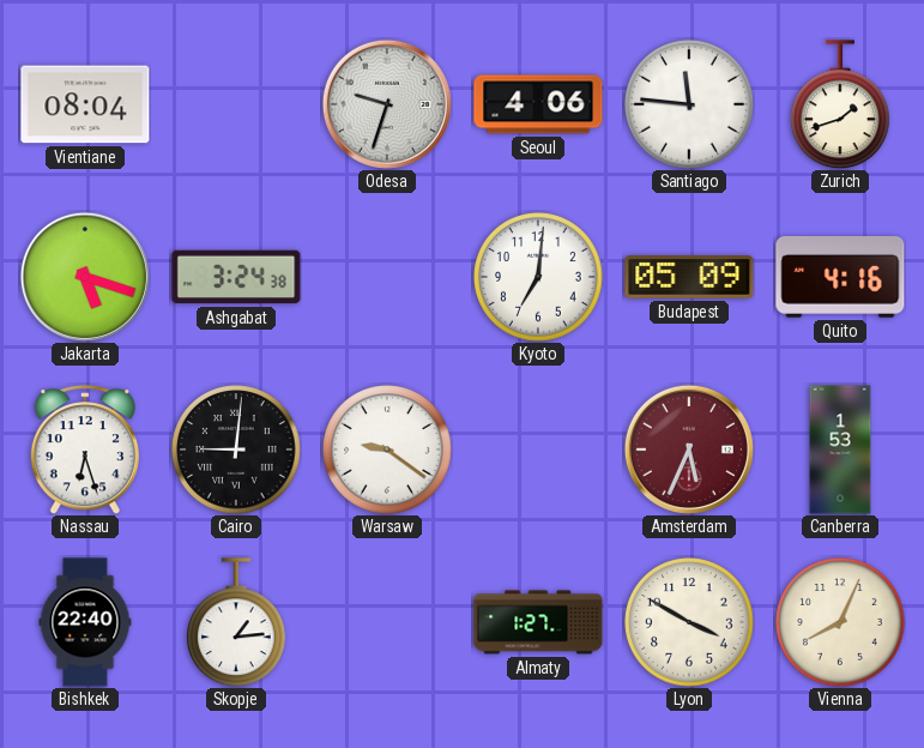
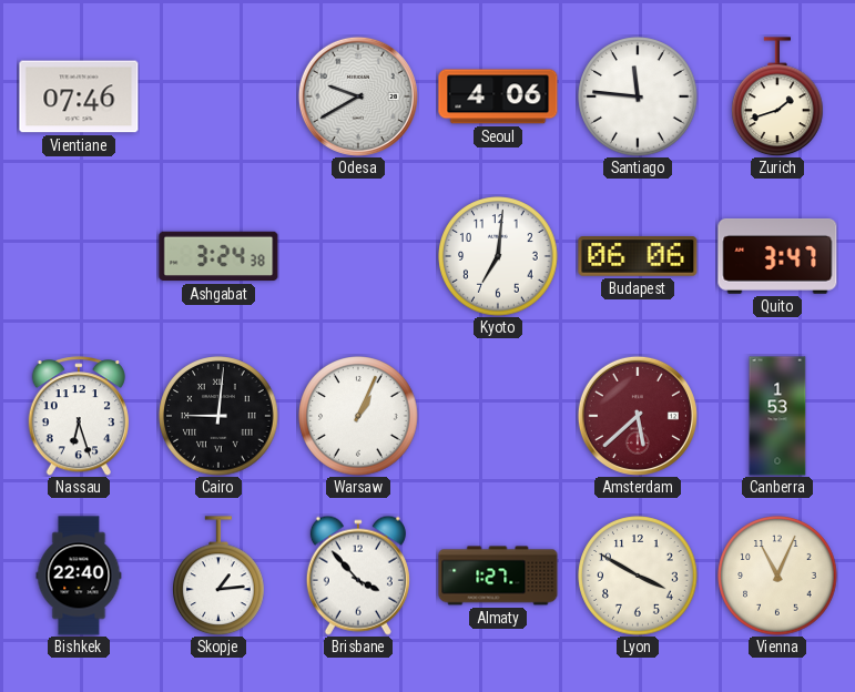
Vientiane: 08:04 -> 07:46
Odesa: 9:33 -> 9:40
Jakarta: 5:18 -> none
Budapest: 05:09 -> 06:06
Quito: 4:16 -> 3:47
Warsaw: 9:21 -> 1:04
Amsterdam: 5:34 -> 5:38
Brisbane: none -> 3:53
Vienna: 8:04 -> 11:04
